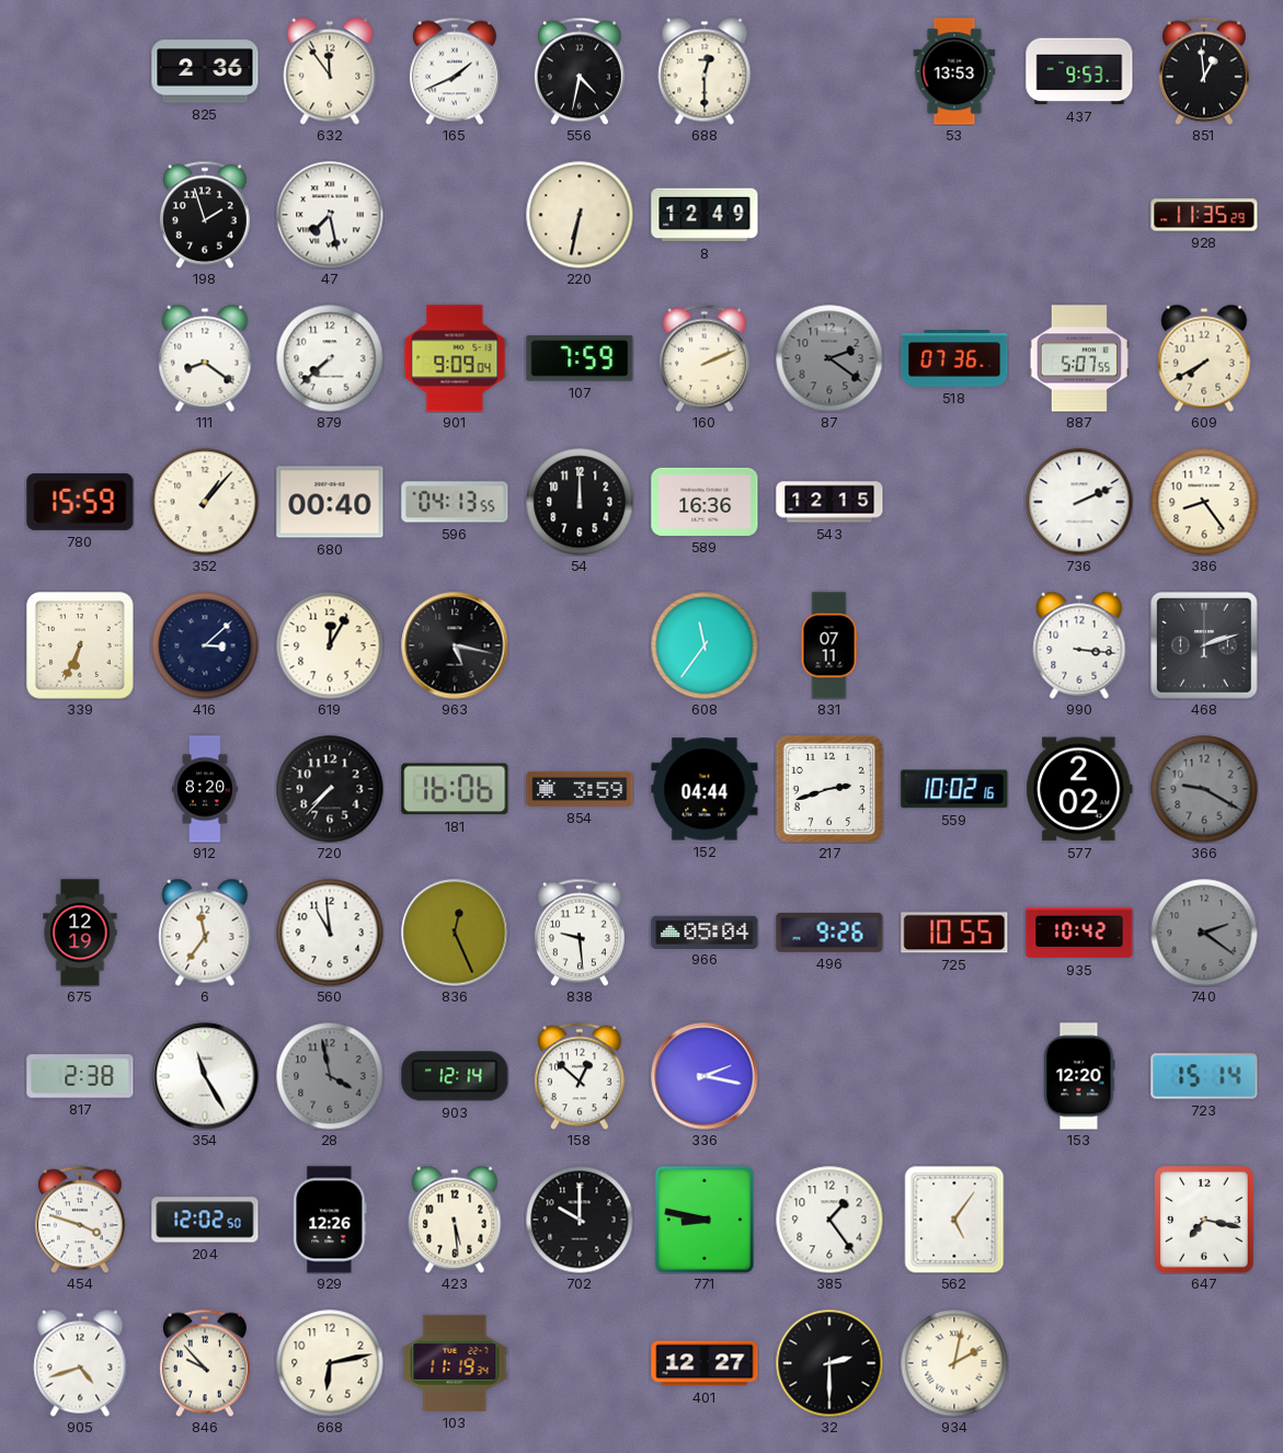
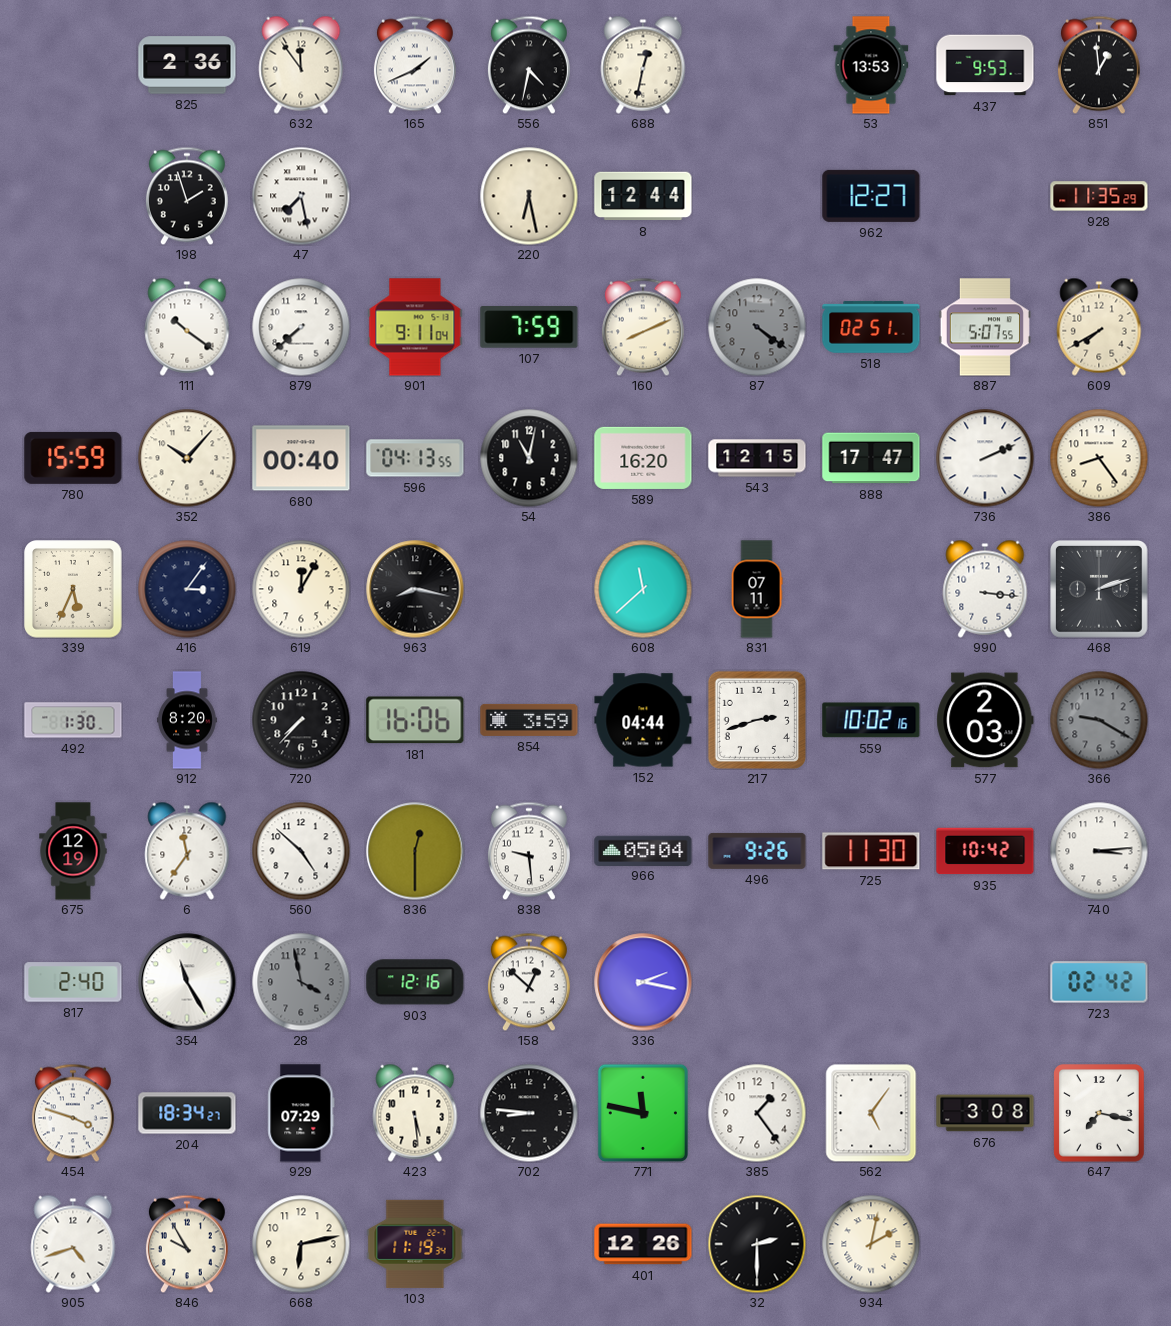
688: 12:30 -> 12:32
220: 6:32 -> 6:28
8: 12:49 -> 12:44
962: none -> 12:27
111: 8:21 -> 10:21
901: 9:09 -> 9:11
160: 2:11 -> 8:11
87: 2:21 -> 4:21
518: 07:36 -> 02:51
352: 1:07 -> 10:07
54: 12:00 -> 11:02
589: 16:36 -> 16:20
888: none -> 17:47
339: 6:34 -> 5:34
416: 3:08 -> 3:06
963: 5:17 -> 8:17
608: 11:36 -> 11:38
492: none -> 1:30
577: 2:02 -> 2:03
560: 10:59 -> 4:52
836: 12:26 -> 12:30
725: 10:55 -> 11:30
740: 2:21 -> 3:14
740 dial: grey -> white
817: 2:38 -> 2:40
903: 12:14 -> 12:16
153: 12:20 -> none
723: 15:14 -> 02:42
204: 12:02 -> 18:34
929: 12:26 -> 07:29
702: 10:00 -> 8:46
771: 8:47 -> 11:47
676: none -> 3:08
846: 9:53 -> 9:55
401: 12:27 -> 12:26
